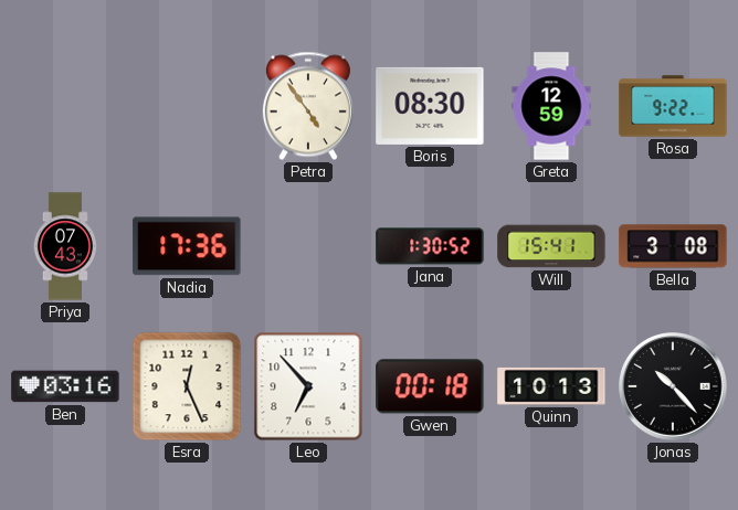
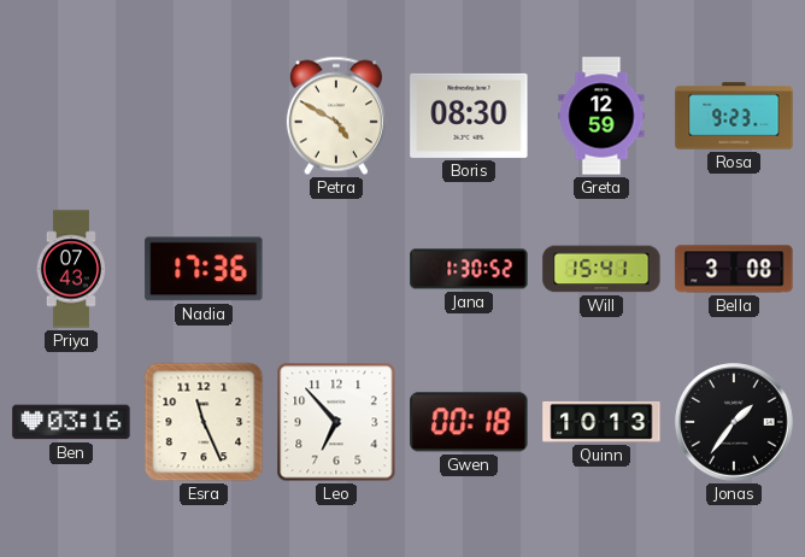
Petra: 4:54 -> 4:50
Rosa: 9:22 -> 9:23
Esra: 12:26 -> 11:26
Jonas: 10:23 -> 1:36
